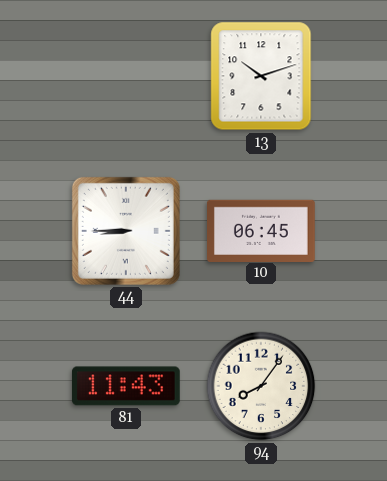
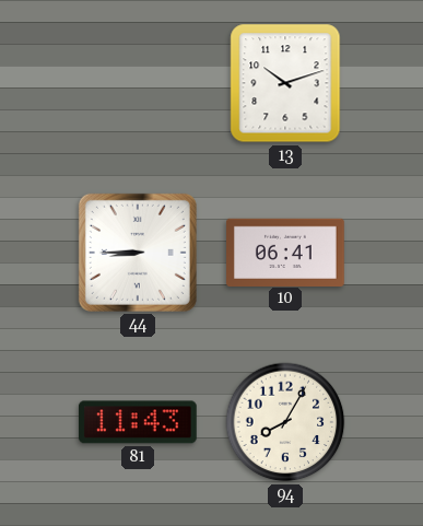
10: 06:45 -> 06:41
94: 8:06 -> 8:05
